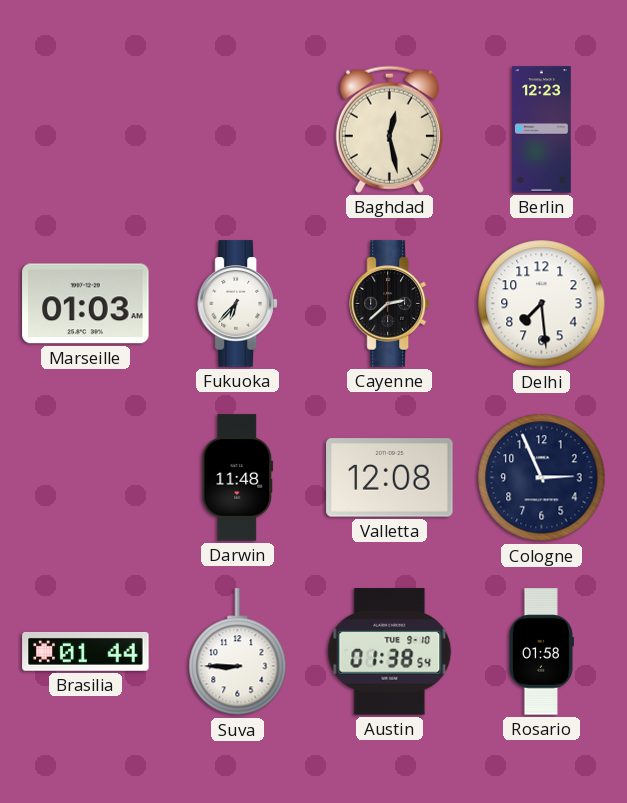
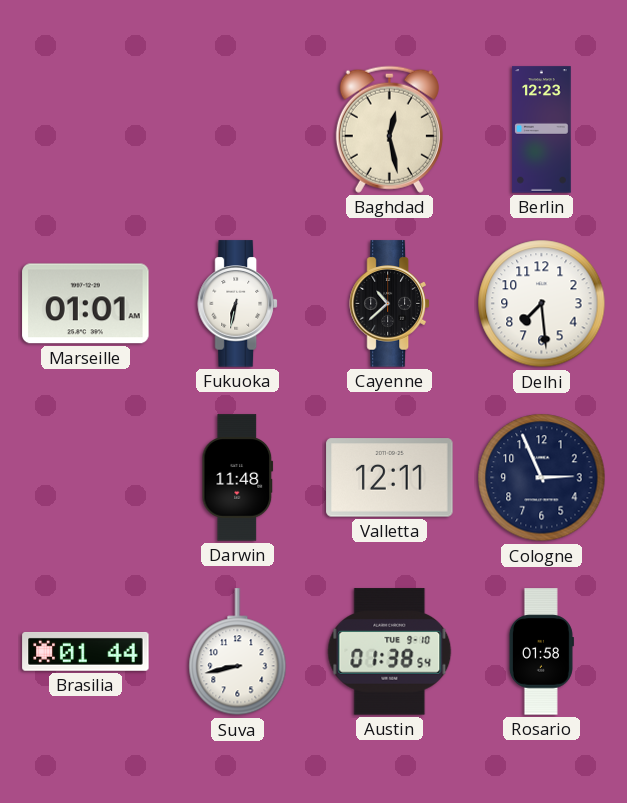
Marseille: 01:03 -> 01:01
Fukuoka: 6:37 -> 6:32
Cayenne: 2:38 -> 10:38
Valletta: 12:08 -> 12:11
Suva: 8:45 -> 8:43
